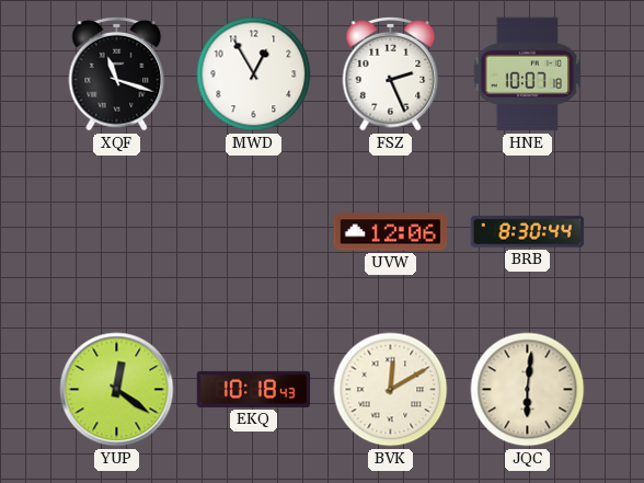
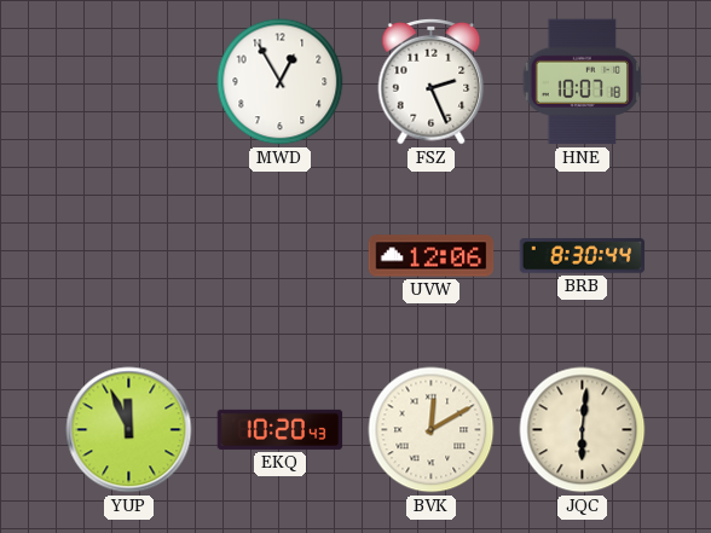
XQF: 11:18 -> none
YUP: 12:21 -> 11:56
EKQ: 10:18 -> 10:20
